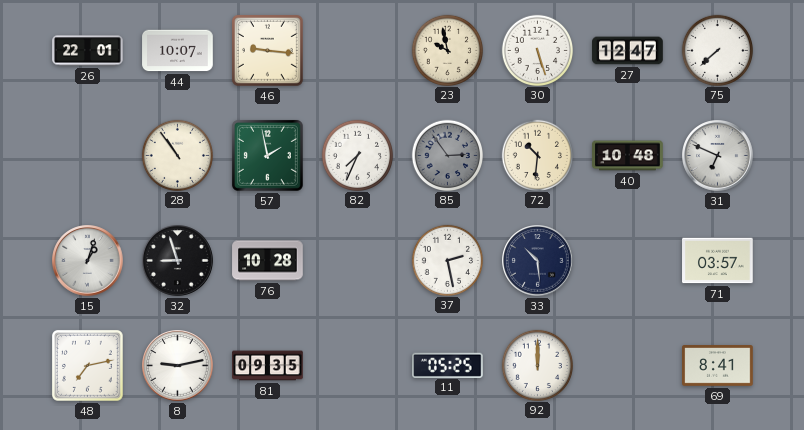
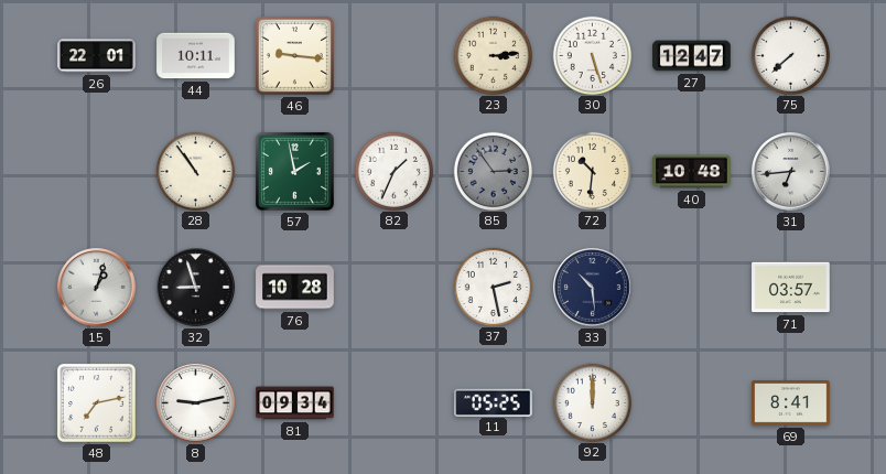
44: 10:07 -> 10:11
23: 9:58 -> 3:14
82: 7:34 -> 1:34
31: 6:49 -> 6:44
81: 09:35 -> 09:34
